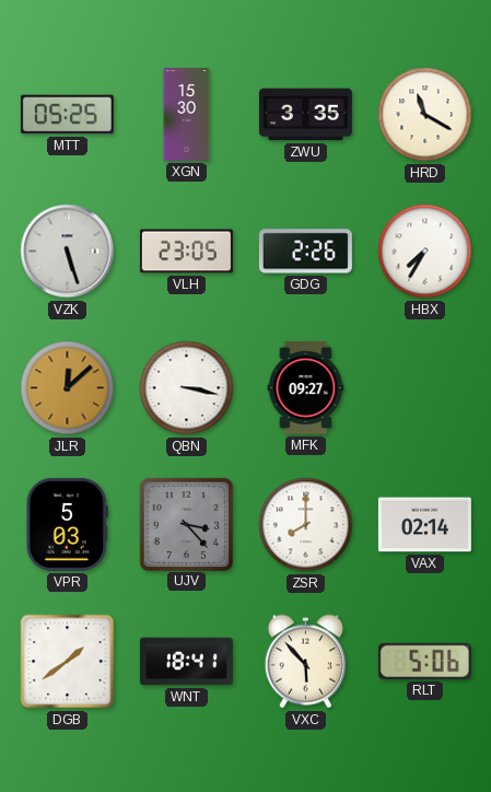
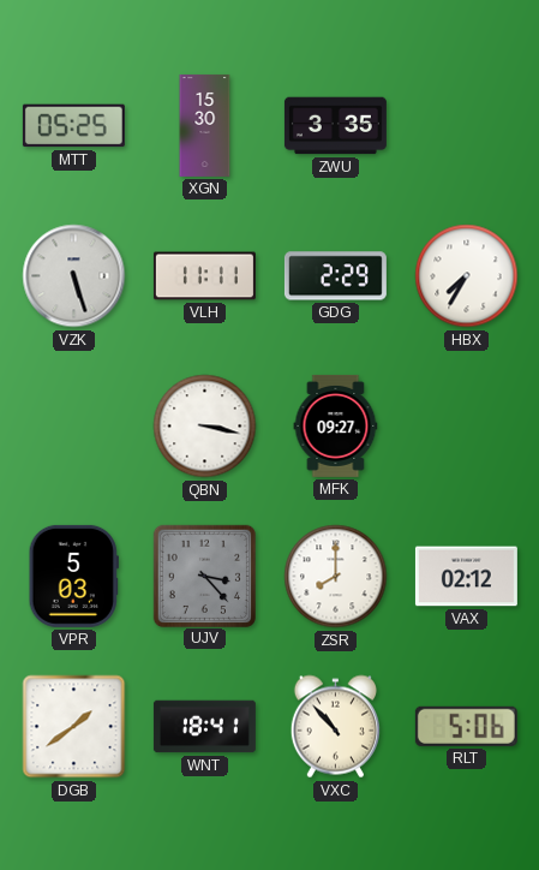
HRD: 11:20 -> none
VLH: 23:05 -> 11:11
GDG: 2:26 -> 2:29
JLR: 12:08 -> none
VAX: 02:14 -> 02:12
VXC: 5:53 -> 10:53
